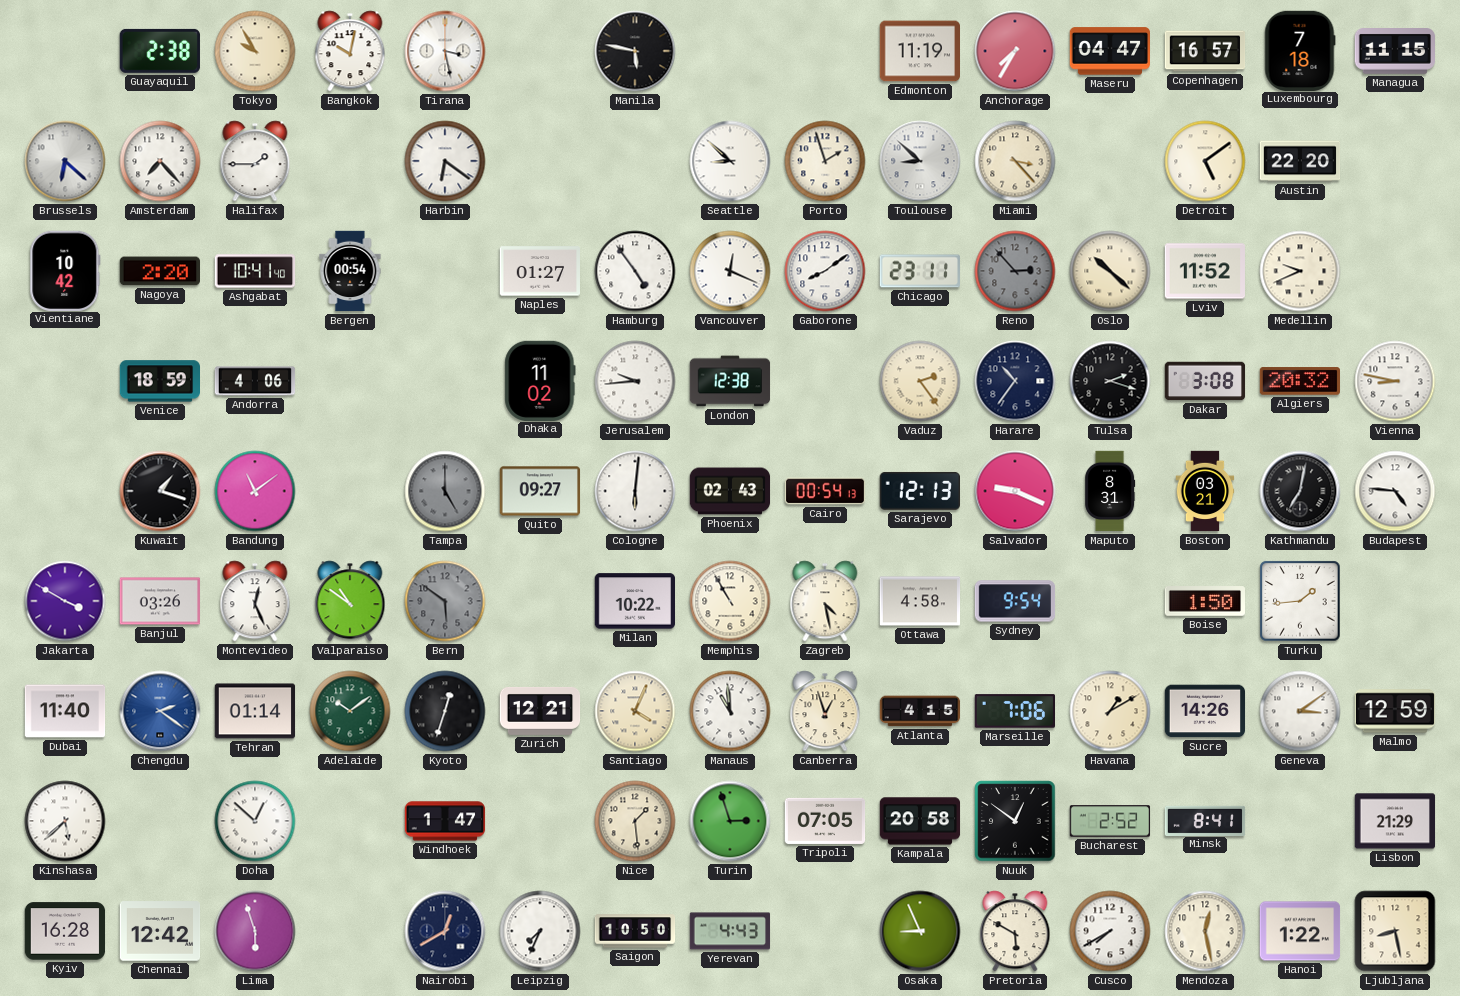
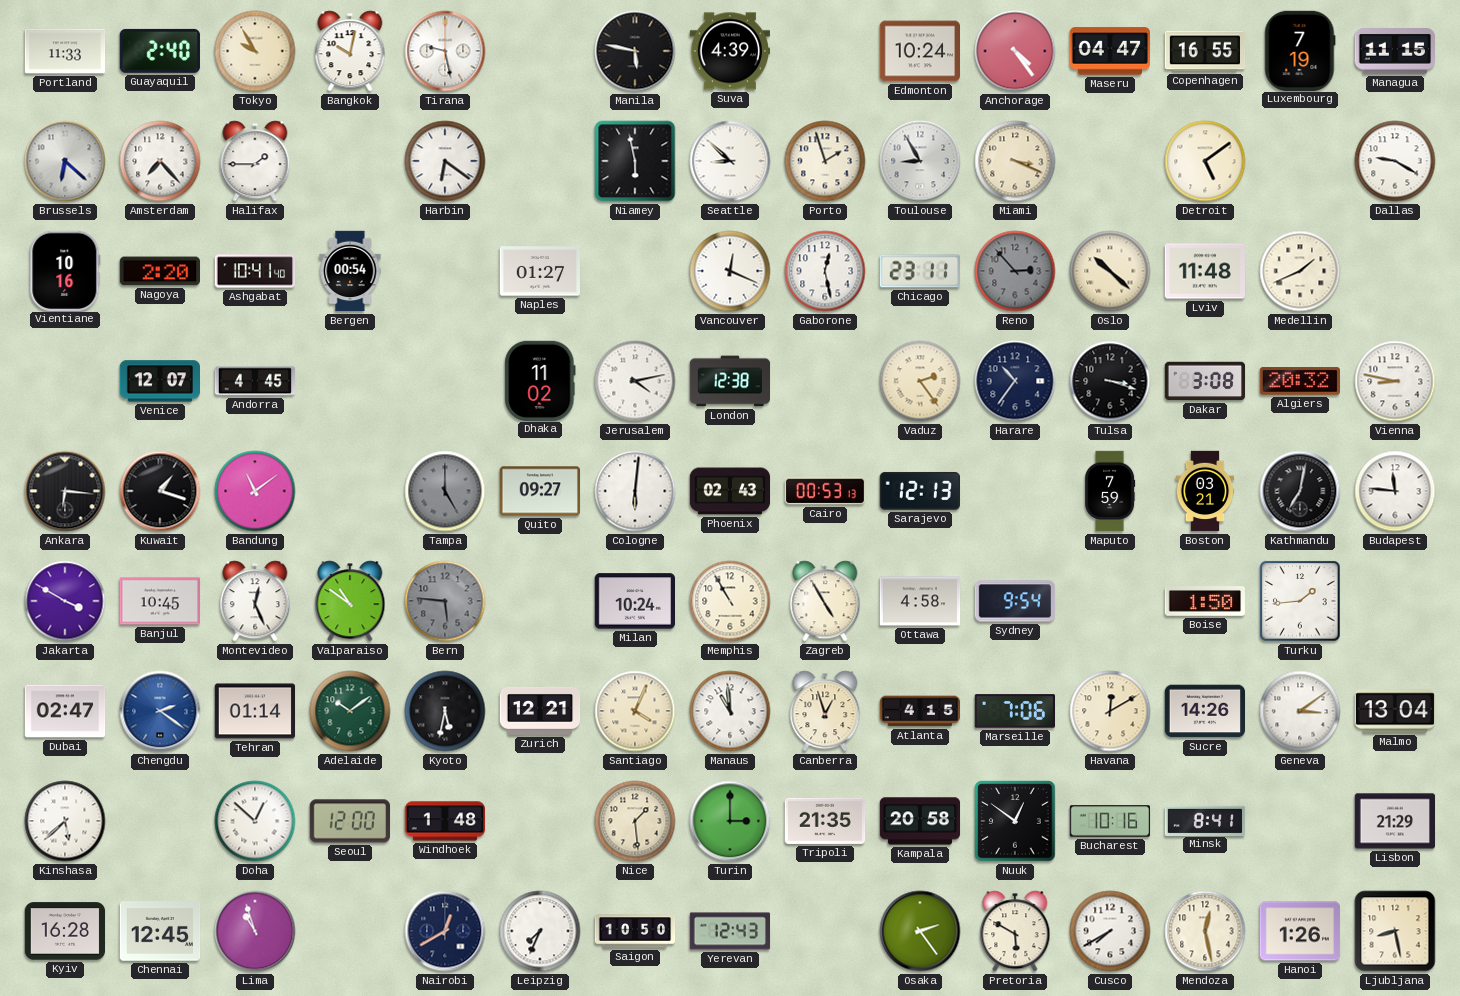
Portland: none -> 11:33
Guayaquil: 2:38 -> 2:40
Tirana: 3:28 -> 9:28
Suva: none -> 4:39
Edmonton: 11:19 -> 10:24
Anchorage: 7:35 -> 4:24
Copenhagen: 16:57 -> 16:55
Luxembourg: 7:18 -> 7:19
Niamey: none -> 5:58
Toulouse: 8:52 -> 8:55
Miami: 3:23 -> 3:19
Austin: 22:20 -> none
Dallas: none -> 9:20
Vientiane: 10:42 -> 10:16
Hamburg: 4:54 -> none
Gaborone: 8:09 -> 12:28
Lviv: 11:52 -> 11:48
Medellin: 9:41 -> 1:41
Venice: 18:59 -> 12:07
Andorra: 4:06 -> 4:45
Jerusalem: 9:44 -> 4:13
Tulsa: 2:18 -> 3:18
Ankara: none -> 6:16
Cairo: 00:54 -> 00:53
Salvador: 9:19 -> none
Maputo: 8:31 -> 7:59
Budapest: 4:46 -> 11:46
Banjul: 03:26 -> 10:45
Bern: 5:51 -> 5:46
Milan: 10:22 -> 10:24
Zagreb: 4:28 -> 4:55
Dubai: 11:40 -> 02:47
Kyoto: 12:33 -> 5:32
Havana: 1:10 -> 12:10
Malmo: 12:59 -> 13:04
Seoul: none -> 12:00
Windhoek: 1:47 -> 1:48
Turin: 2:57 -> 3:00
Tripoli: 07:05 -> 21:35
Bucharest: 2:52 -> 10:16
Chennai: 12:42 -> 12:45
Lima: 5:57 -> 10:57
Yerevan: 4:43 -> 12:43
Osaka: 8:56 -> 2:24
Hanoi: 1:22 -> 1:26
